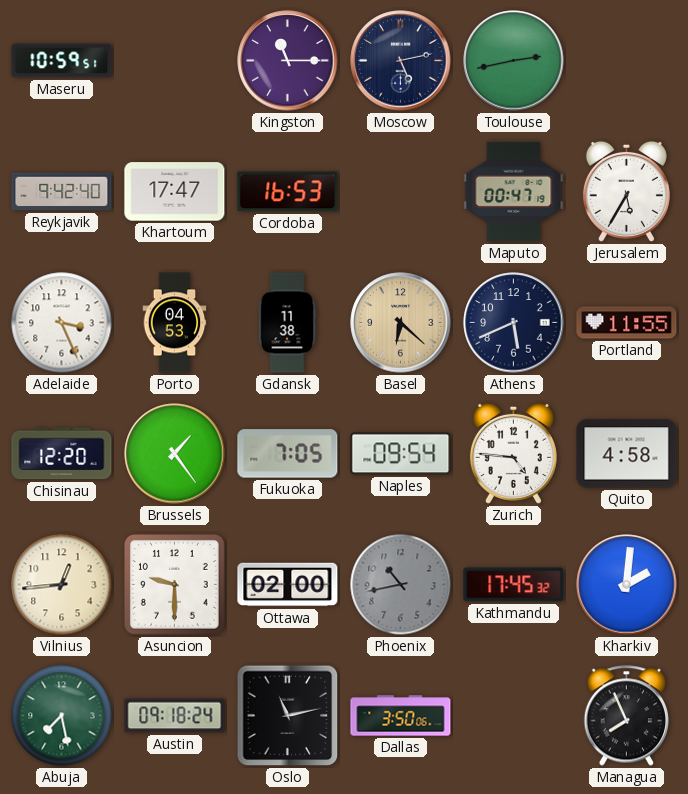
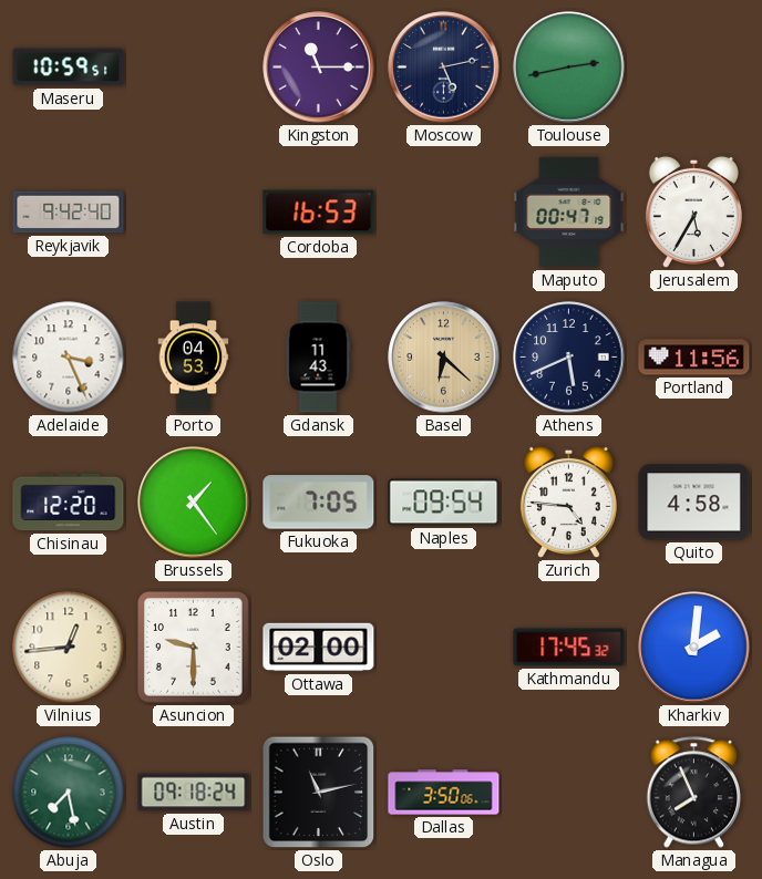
Khartoum: 17:47 -> none
Gdansk: 11:38 -> 11:43
Portland: 11:55 -> 11:56
Phoenix: 10:43 -> none
